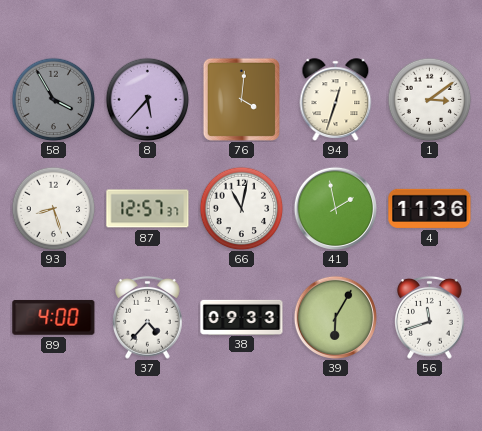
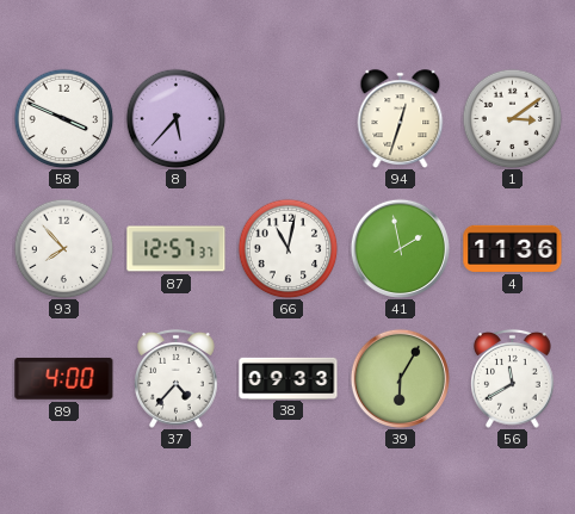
58: 3:55 -> 3:49
58 dial: grey -> white
76: 4:01 -> none
93: 8:27 -> 7:53
56: 11:42 -> 11:40
